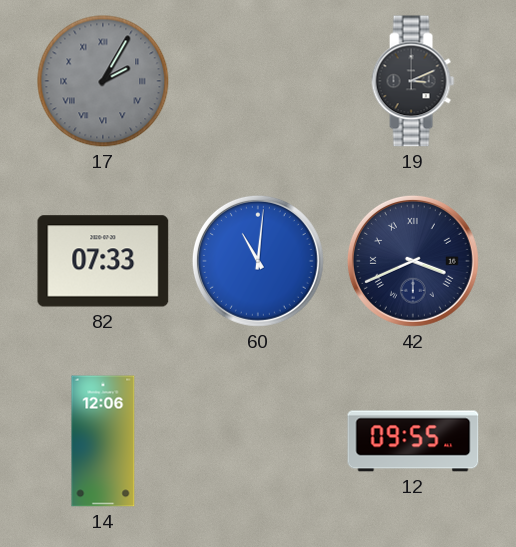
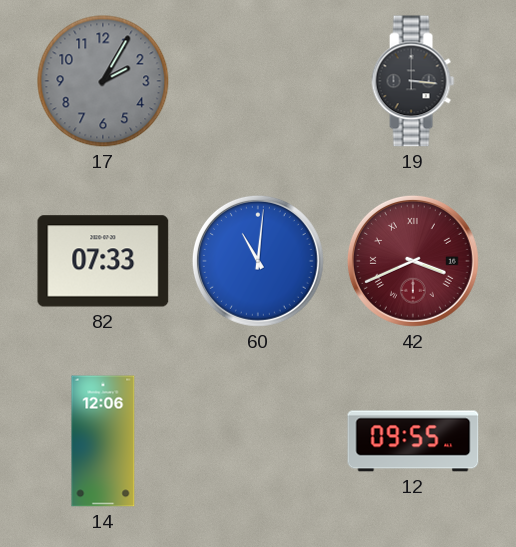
17 numerals: Roman -> Arabic
19: 3:11 -> 3:16
42 dial: navy -> burgundy
